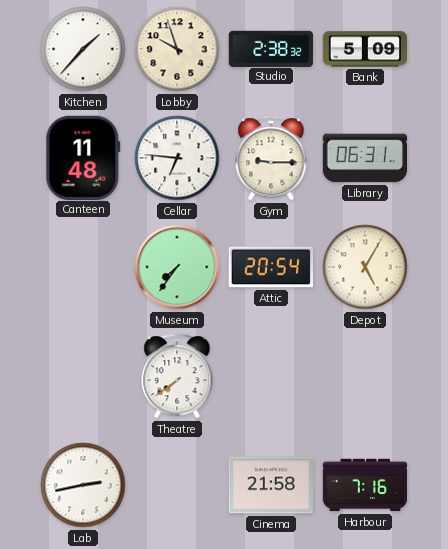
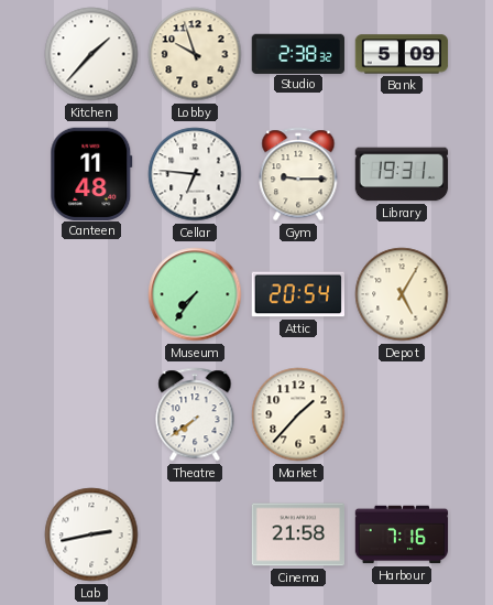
Library: 06:31 -> 19:31
Market: none -> 1:37
